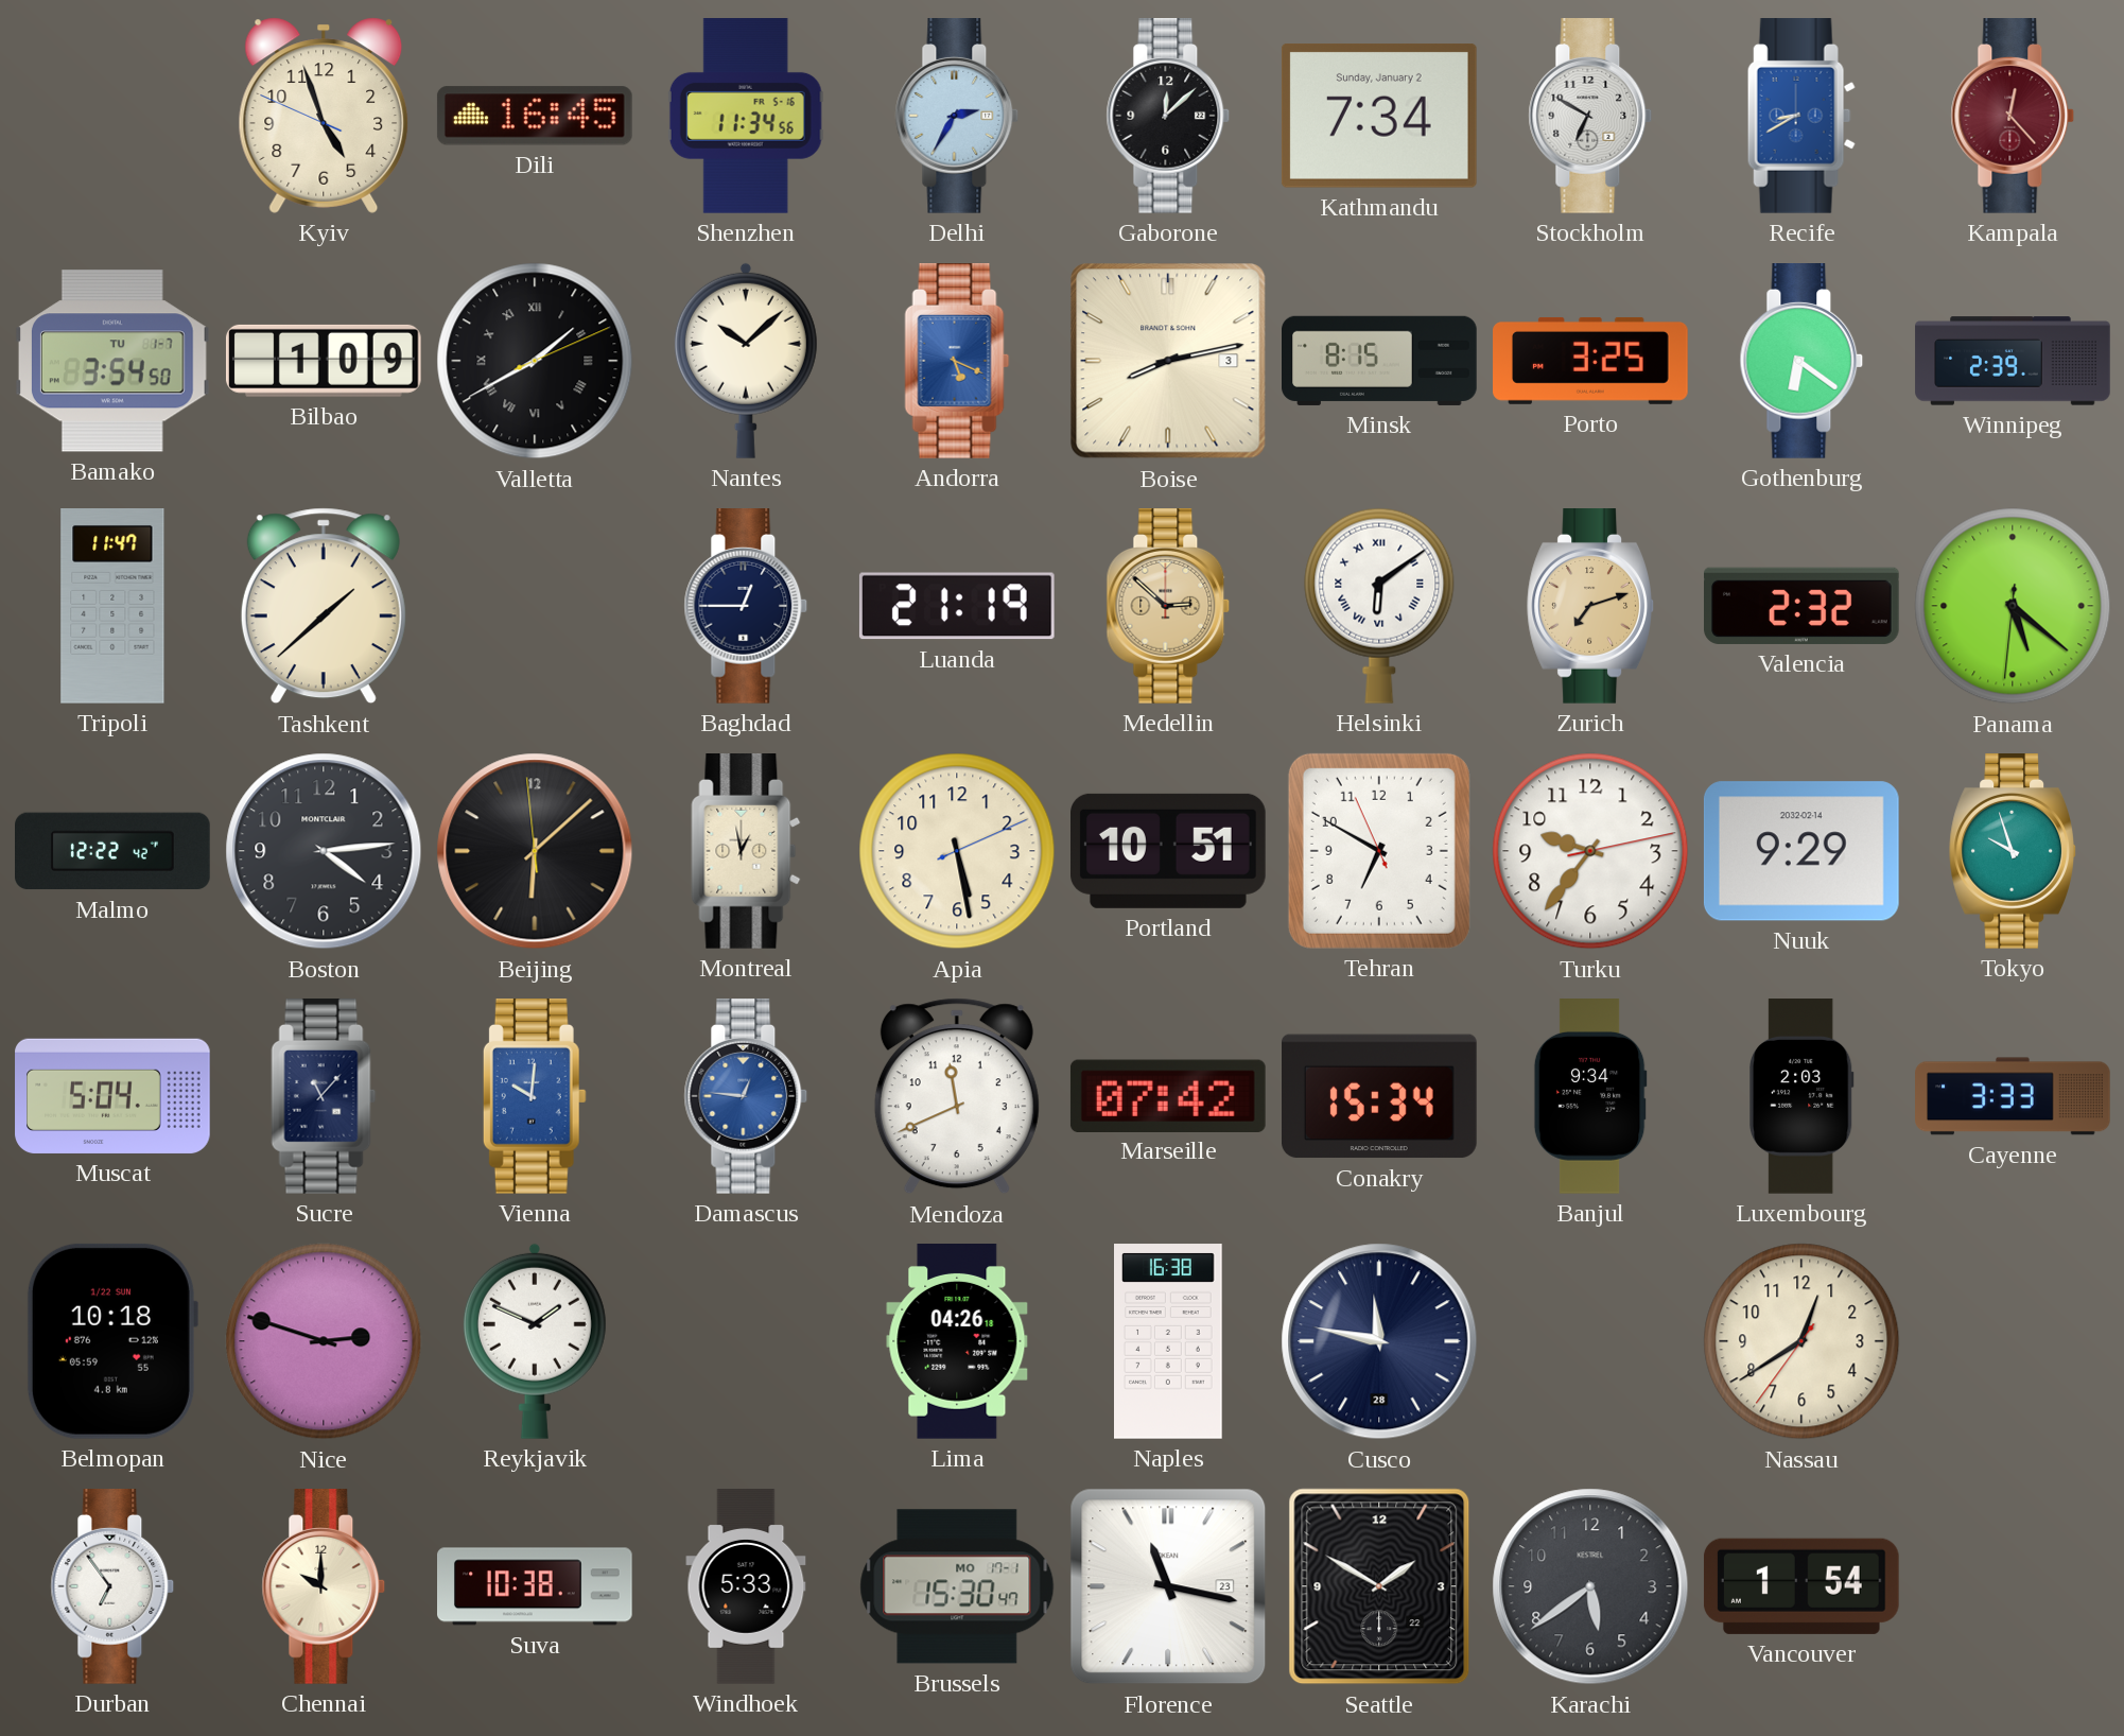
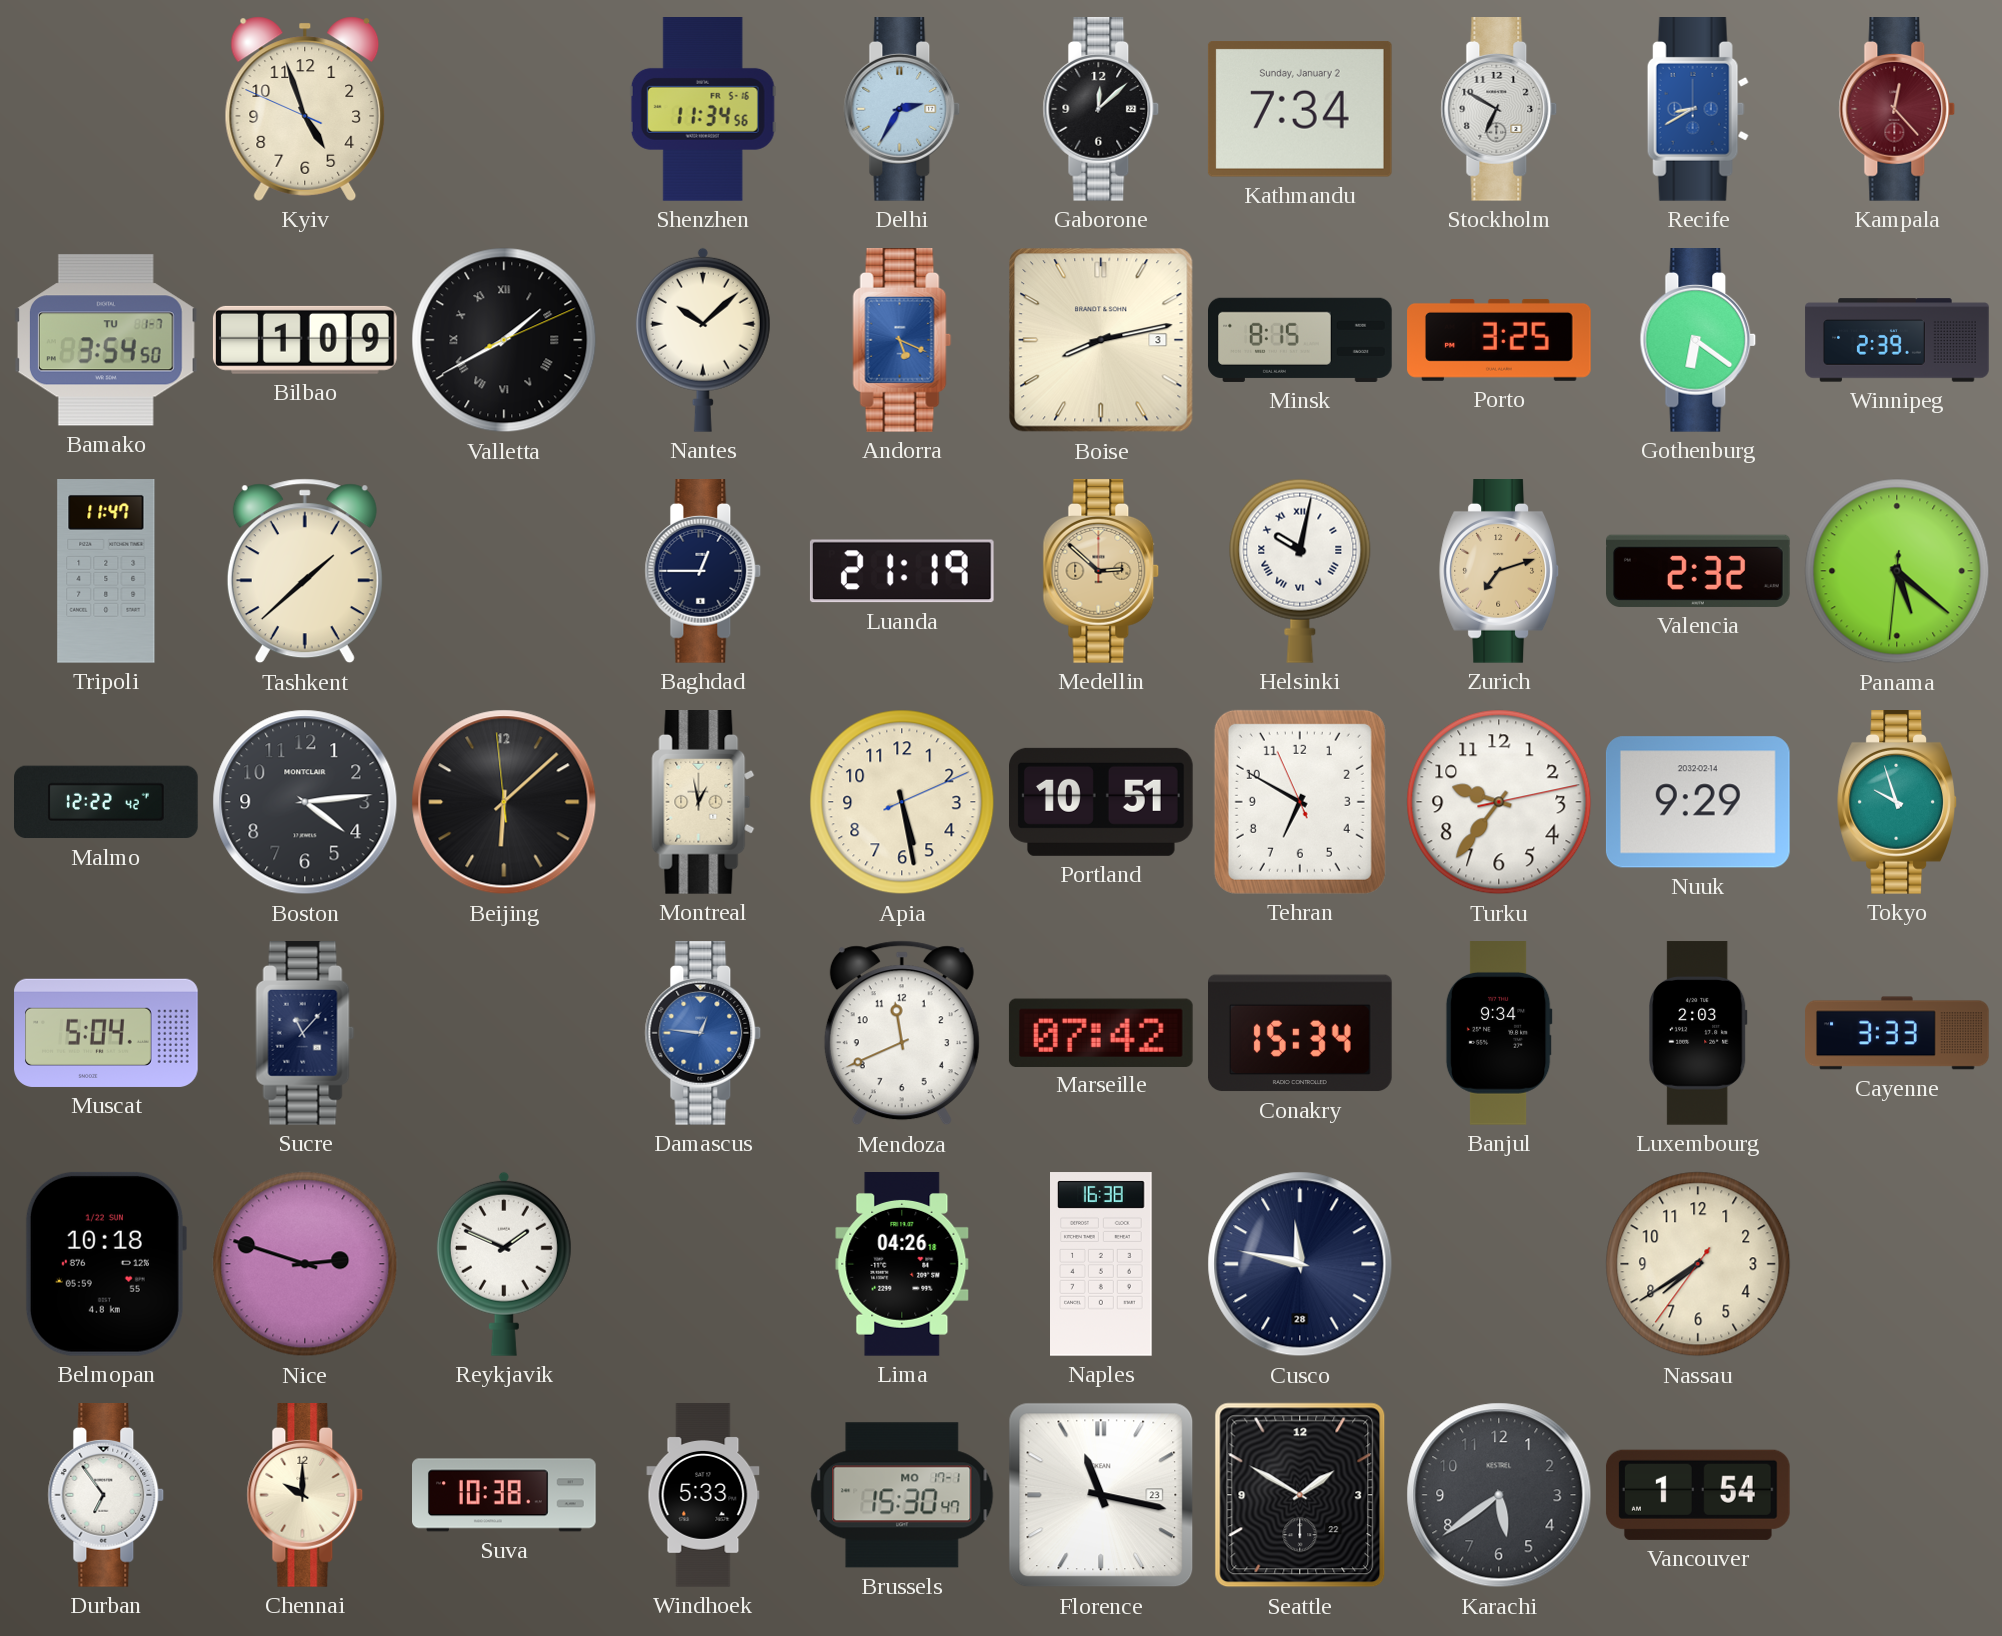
Dili: 16:45 -> none
Helsinki: 6:09 -> 10:02
Vienna: 10:01 -> none
Nassau: 12:39 -> 7:39
